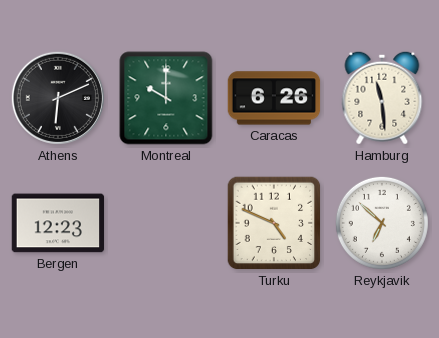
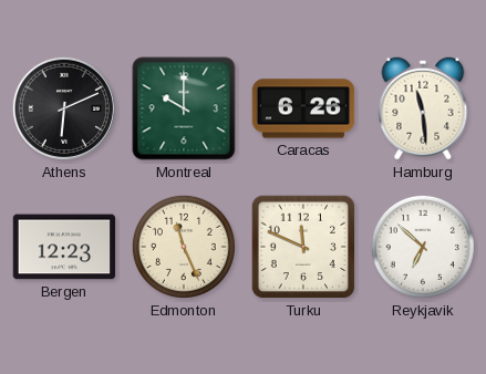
Edmonton: none -> 11:26
Turku: 4:49 -> 11:49
